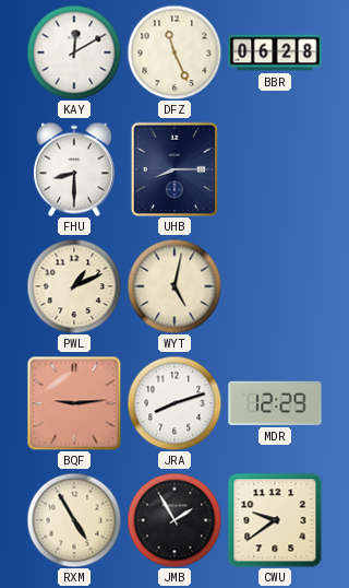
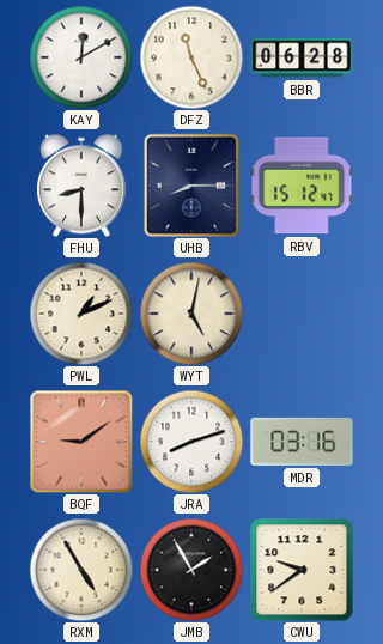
RBV: none -> 15:12
BQF: 9:14 -> 9:09
MDR: 12:29 -> 03:16
